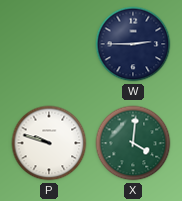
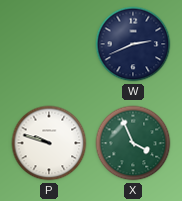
W: 2:45 -> 2:41
X: 4:01 -> 3:56
